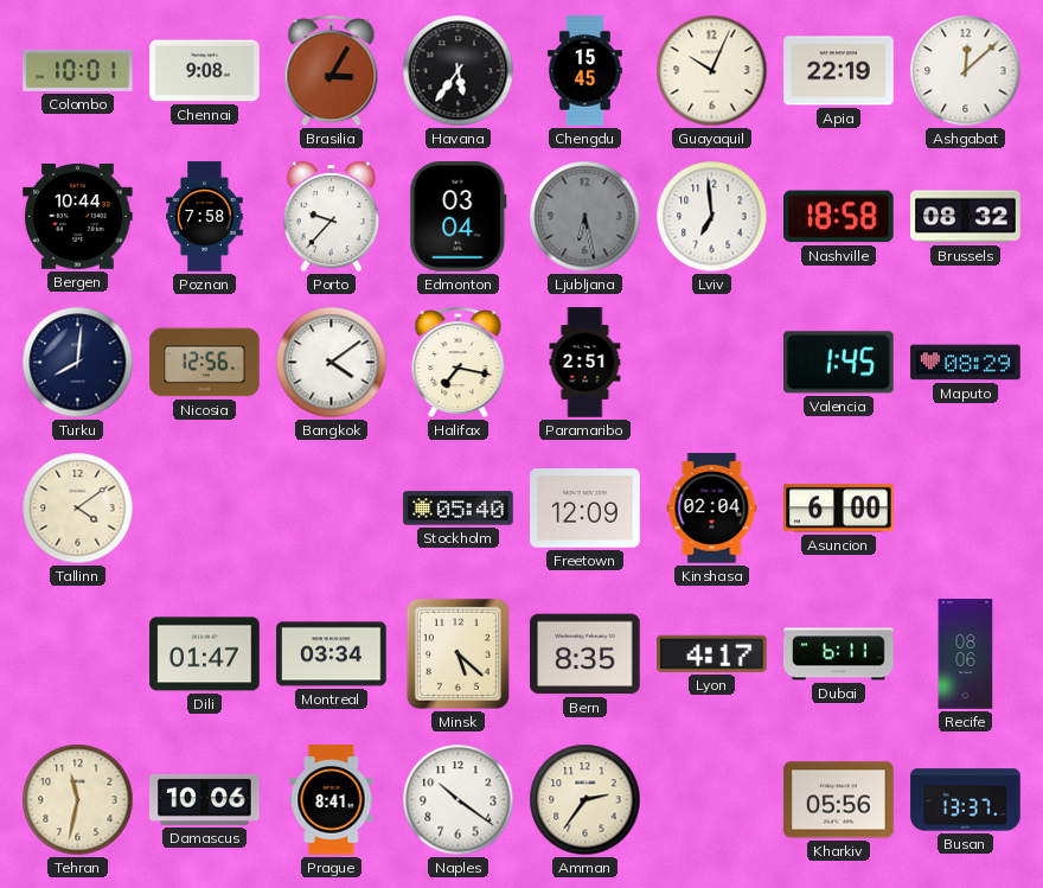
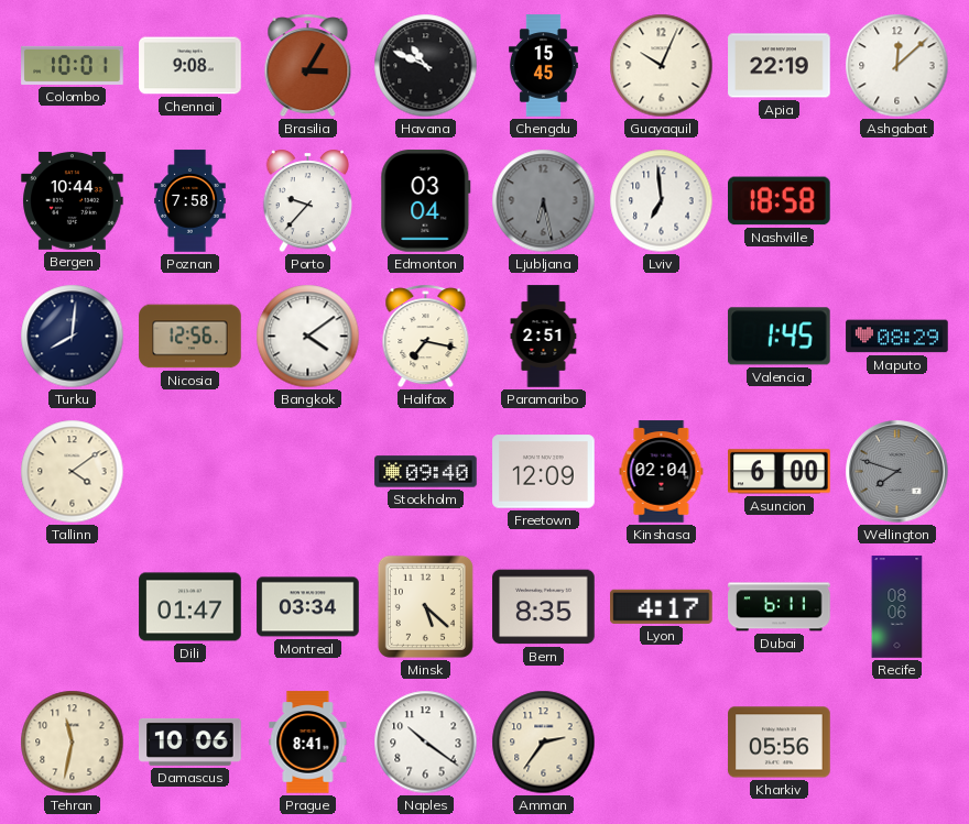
Havana: 5:36 -> 10:49
Brussels: 08:32 -> none
Stockholm: 05:40 -> 09:40
Wellington: none -> 7:48
Busan: 13:37 -> none
